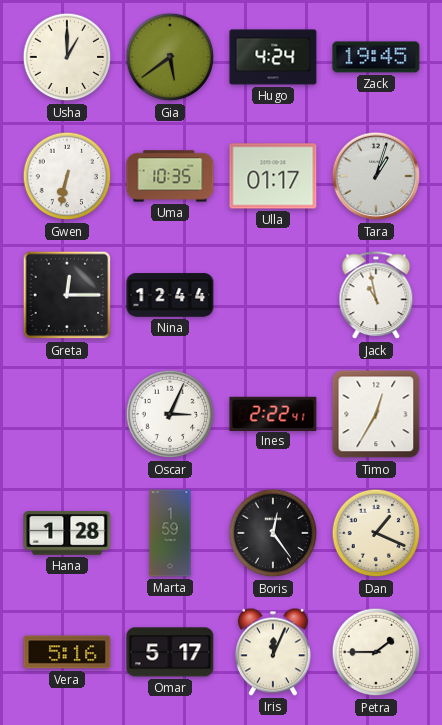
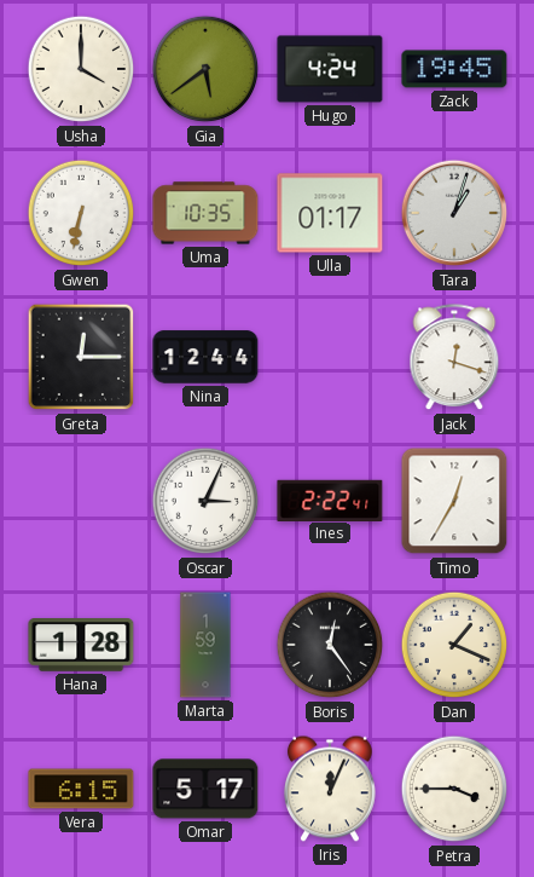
Usha: 1:00 -> 4:00
Jack: 10:58 -> 12:18
Vera: 5:16 -> 6:15
Petra: 1:45 -> 3:45
